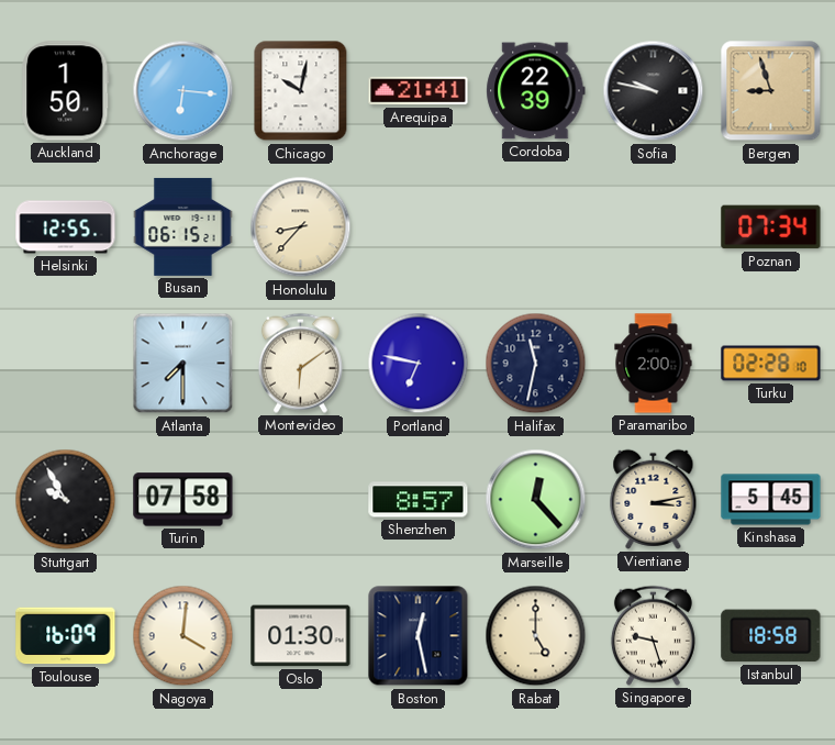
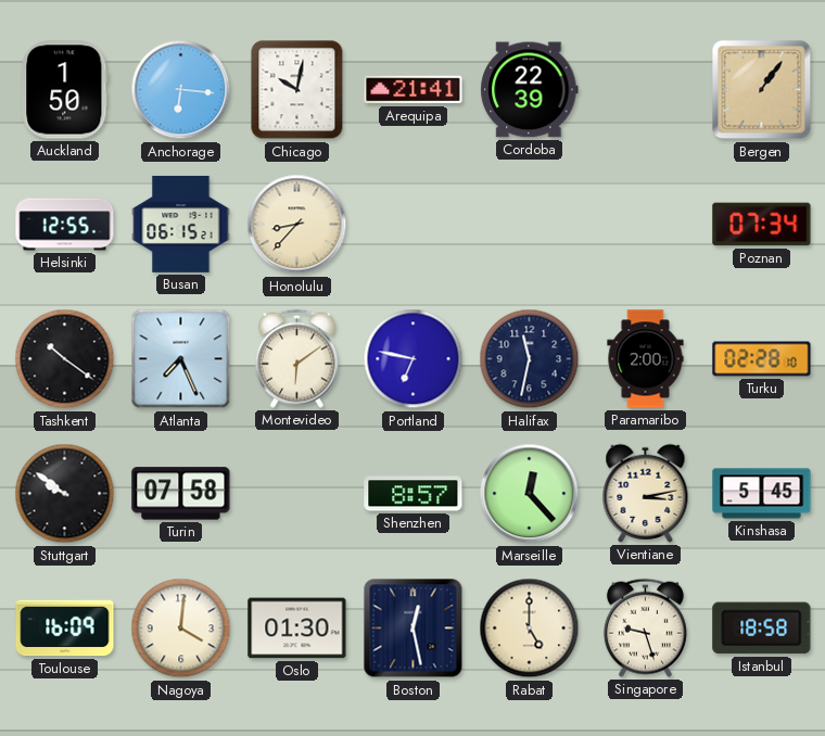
Sofia: 9:47 -> none
Bergen: 8:57 -> 1:06
Tashkent: none -> 10:21
Atlanta: 7:30 -> 7:26
Stuttgart: 9:55 -> 9:51
